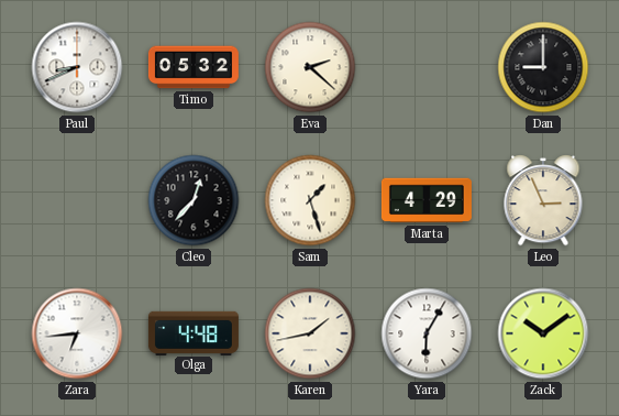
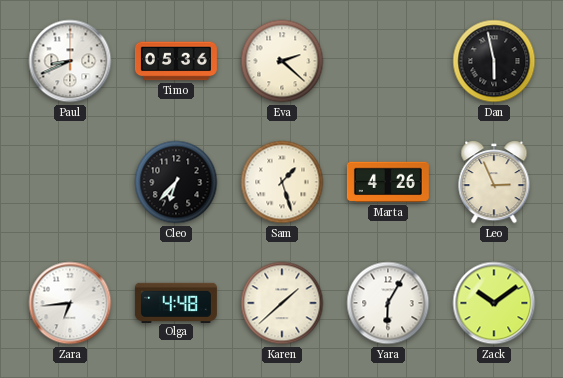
Timo: 05:32 -> 05:36
Dan: 9:00 -> 5:58
Cleo: 12:37 -> 6:37
Marta: 4:29 -> 4:26
Karen: 1:43 -> 1:38
